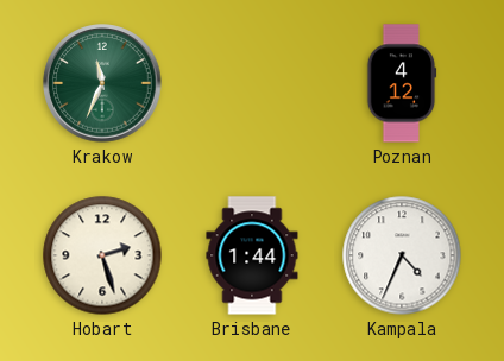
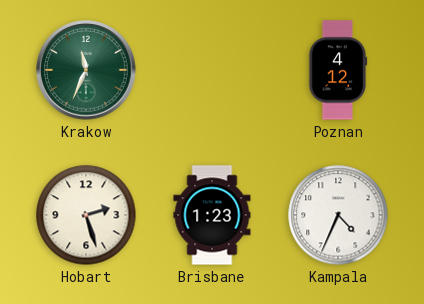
Brisbane: 1:44 -> 1:23
